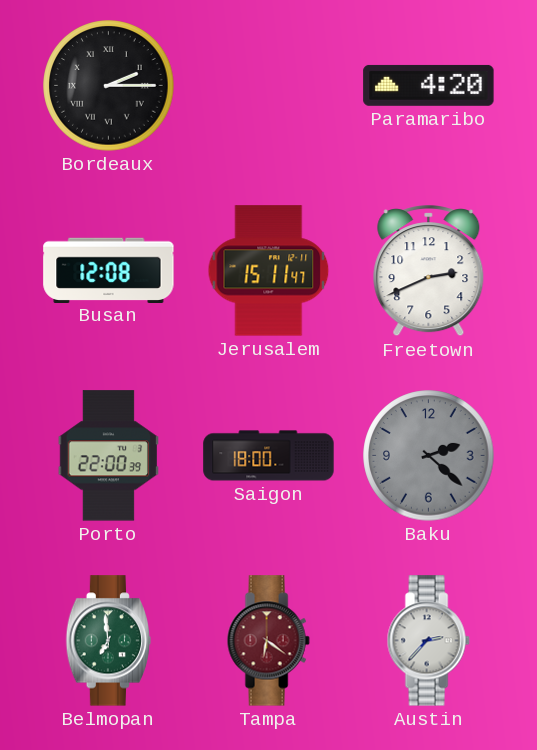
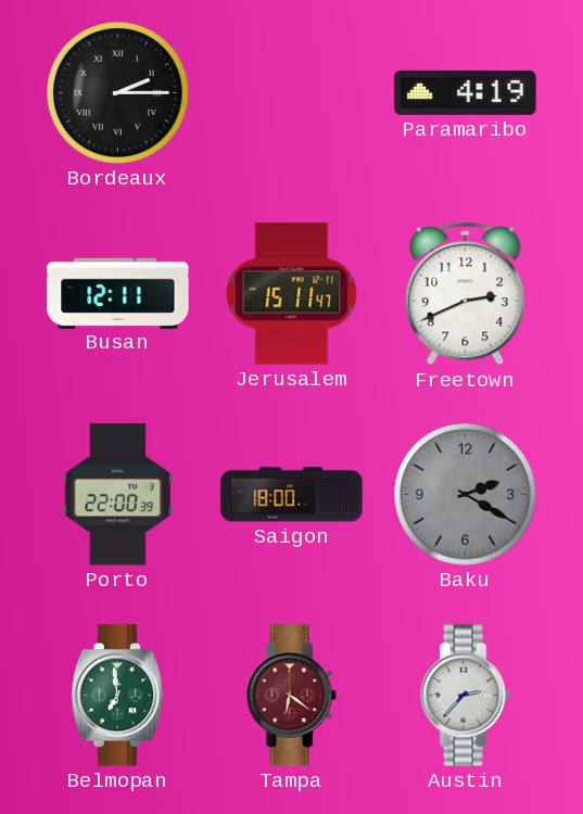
Paramaribo: 4:20 -> 4:19
Busan: 12:08 -> 12:11
Baku: 2:22 -> 2:20
